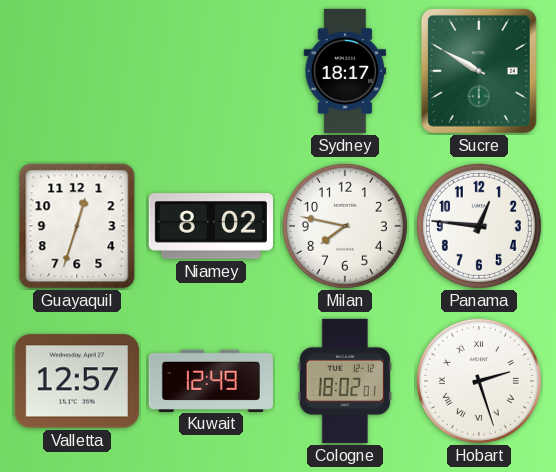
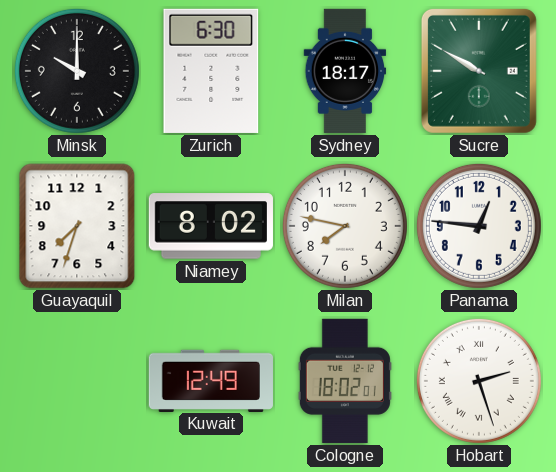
Minsk: none -> 10:00
Zurich: none -> 6:30
Guayaquil: 12:33 -> 7:33
Valletta: 12:57 -> none
